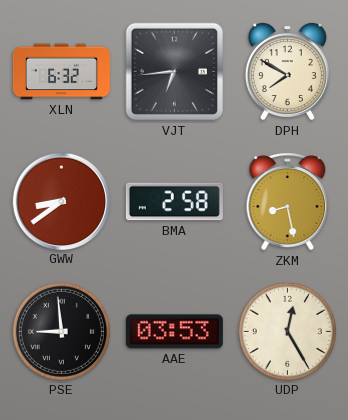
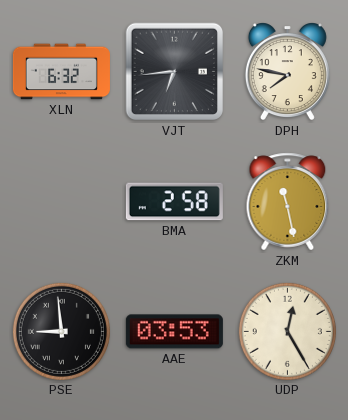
DPH: 7:50 -> 7:47
GWW: 8:39 -> none
ZKM: 8:28 -> 11:28
